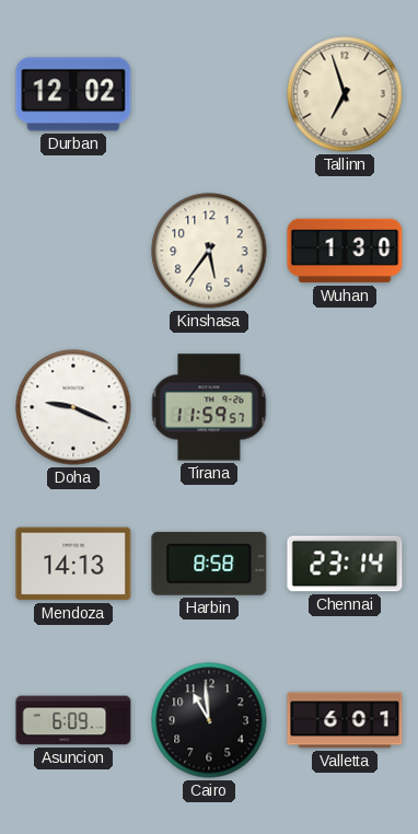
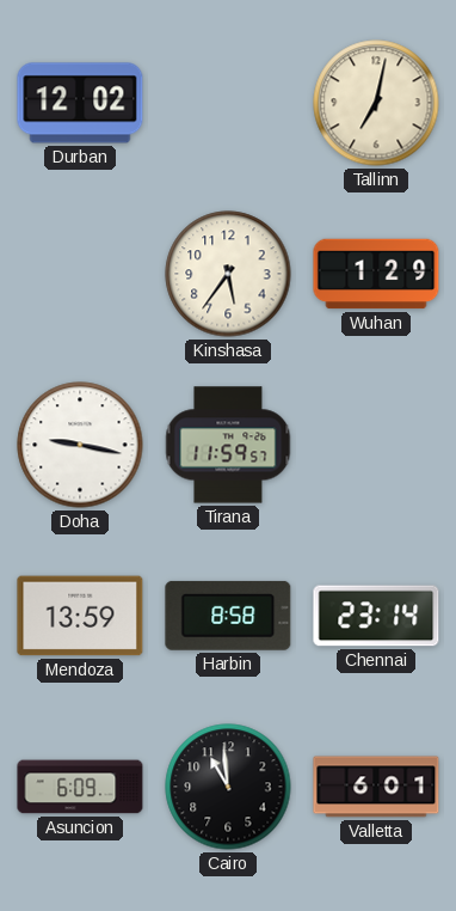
Tallinn: 6:57 -> 7:02
Wuhan: 1:30 -> 1:29
Doha: 9:19 -> 9:17
Mendoza: 14:13 -> 13:59
